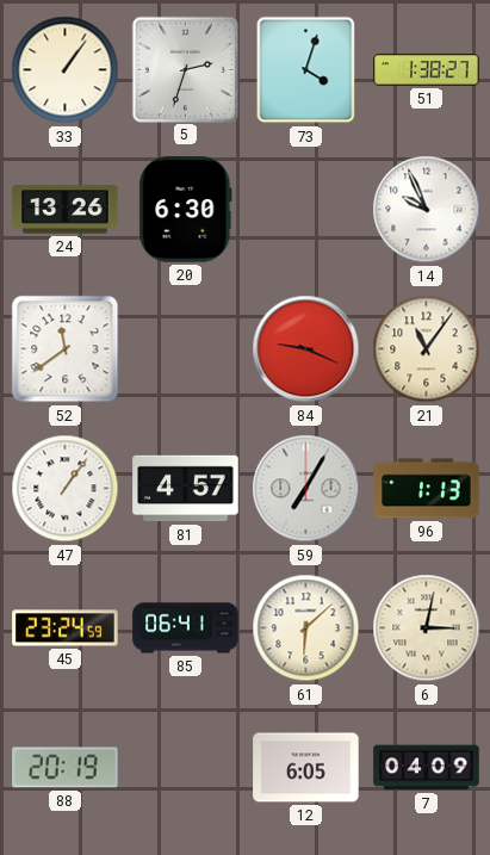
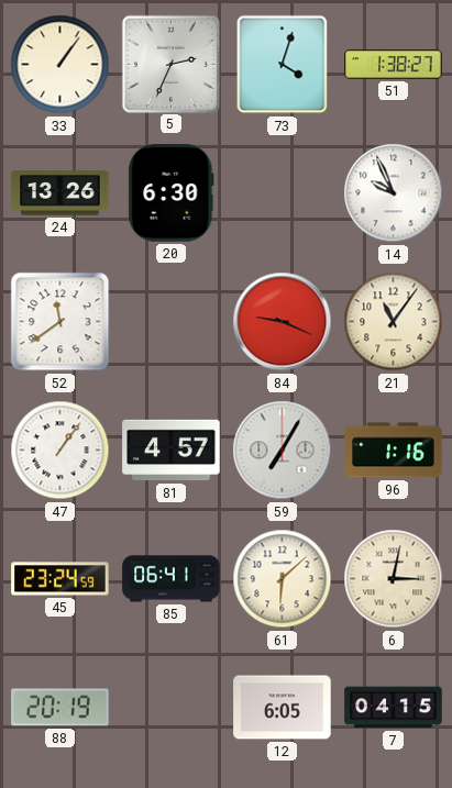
5: 2:33 -> 2:34
96: 1:13 -> 1:16
7: 04:09 -> 04:15
